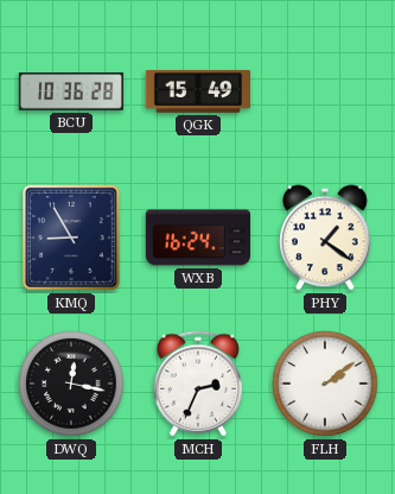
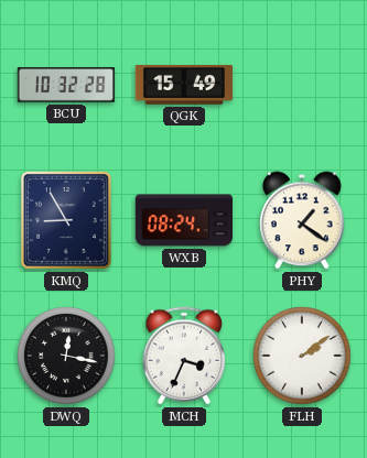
BCU: 10:36 -> 10:32
WXB: 16:24 -> 08:24
MCH: 2:34 -> 3:34
